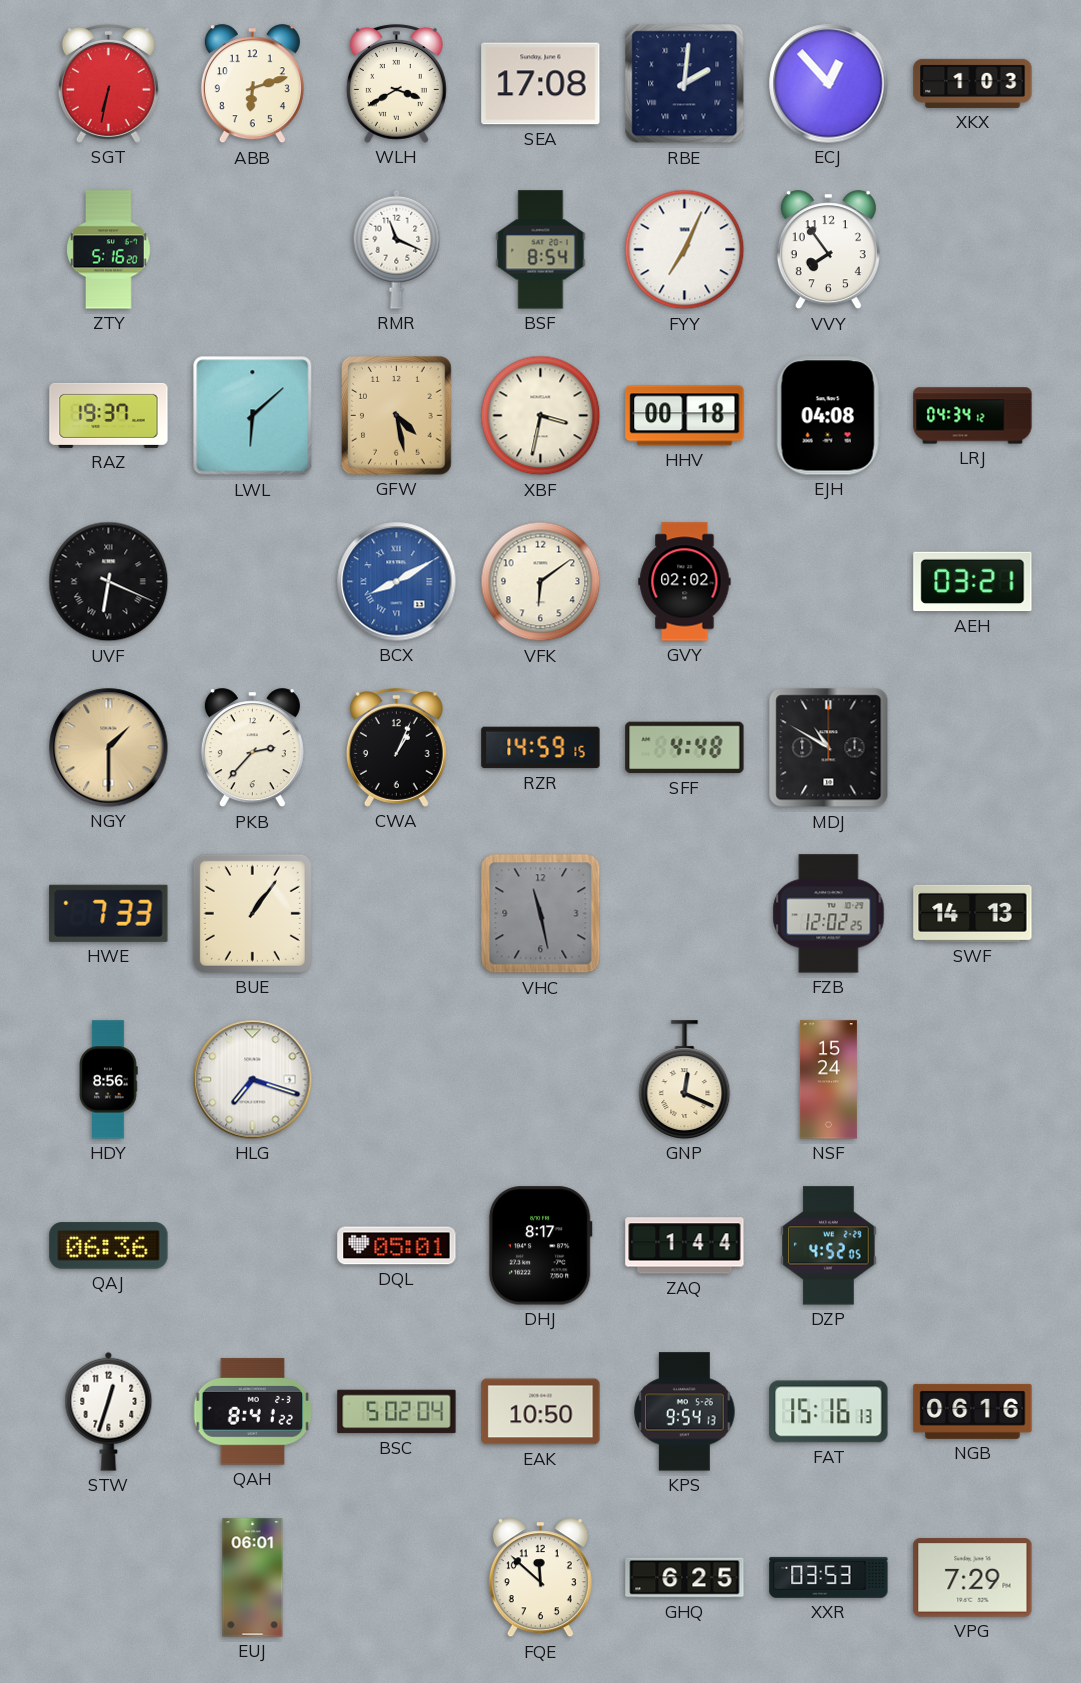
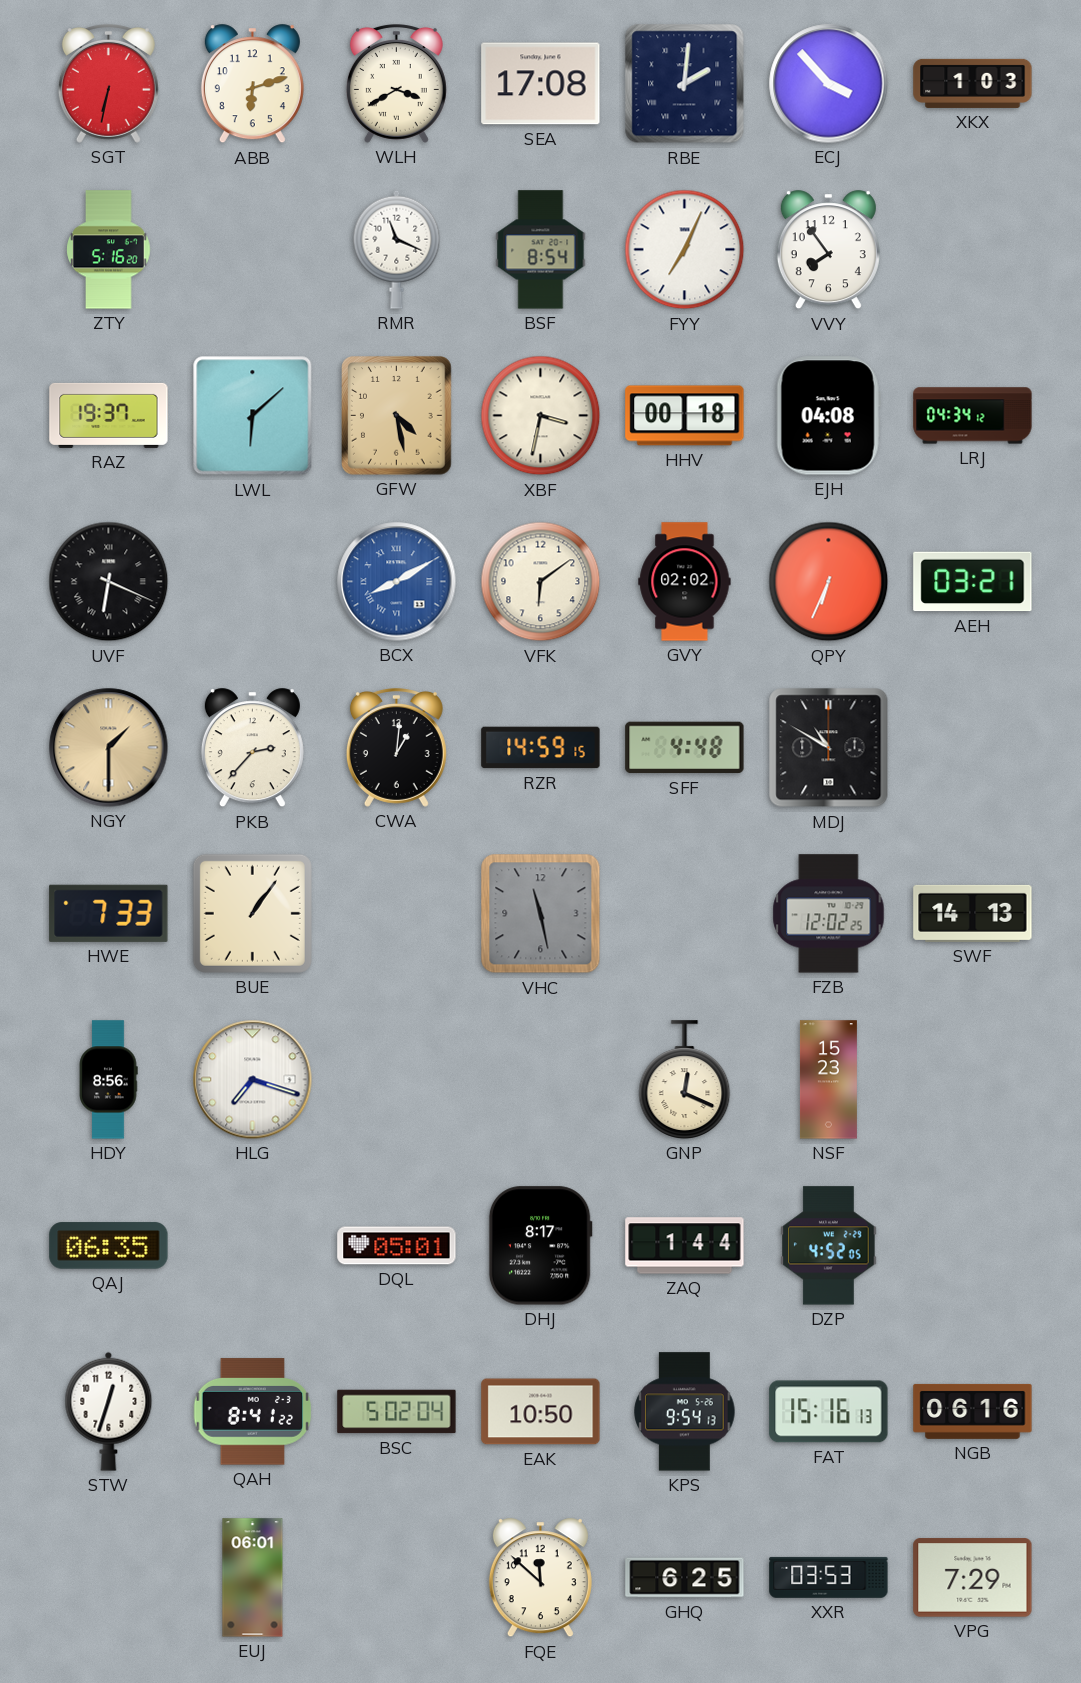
ECJ: 12:53 -> 3:53
QPY: none -> 6:34
CWA: 1:04 -> 1:01
NSF: 15:24 -> 15:23
QAJ: 06:36 -> 06:35
